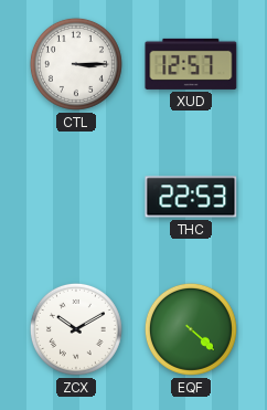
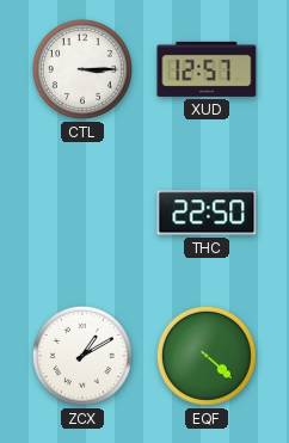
THC: 22:53 -> 22:50
ZCX: 10:10 -> 1:10
